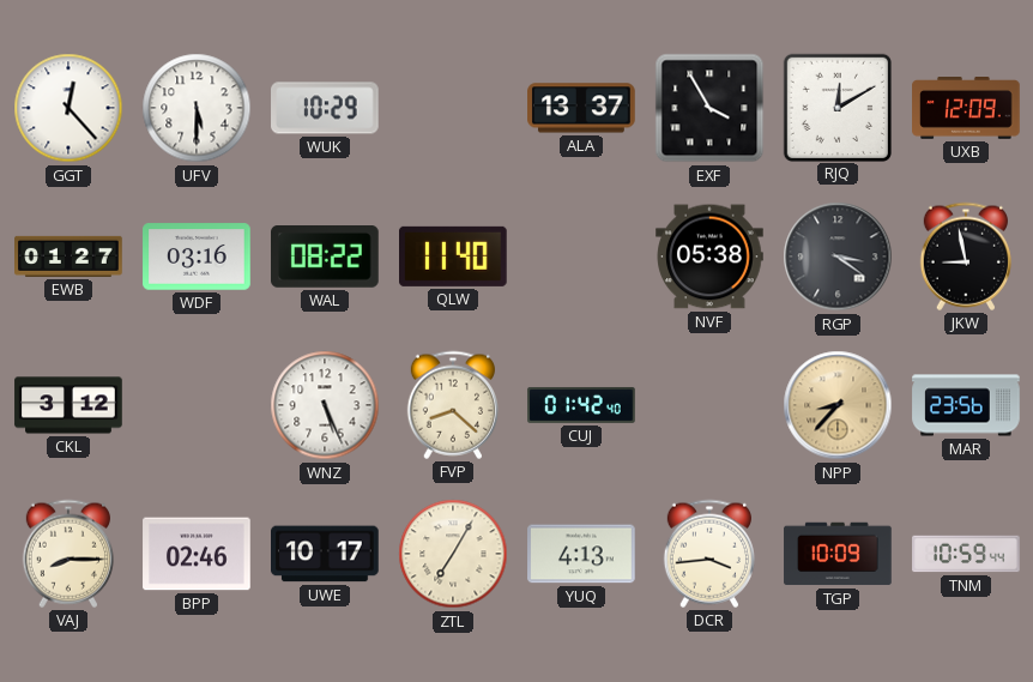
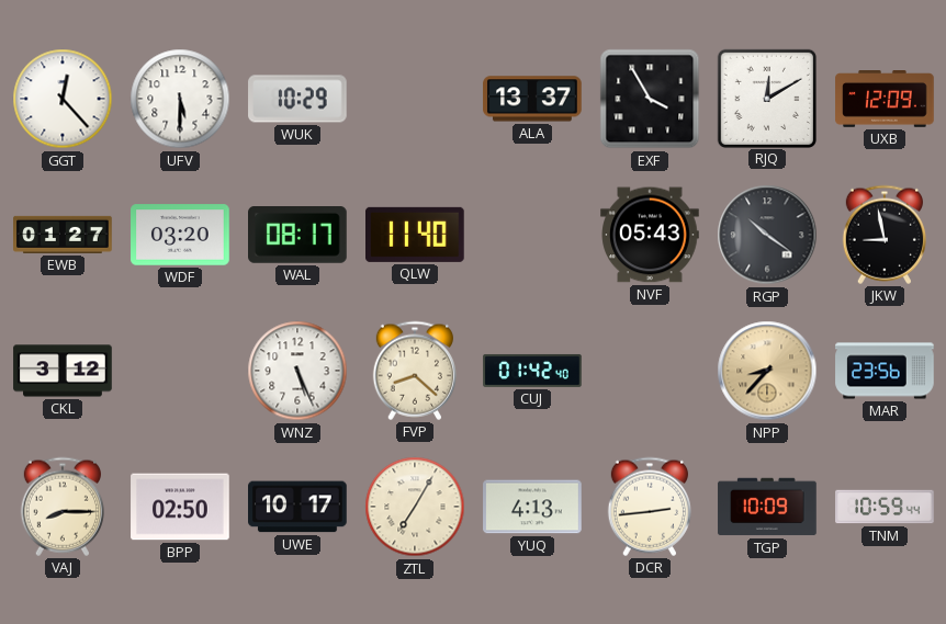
WDF: 03:16 -> 03:20
WAL: 08:22 -> 08:17
NVF: 05:38 -> 05:43
RGP: 3:21 -> 10:21
BPP: 02:46 -> 02:50
DCR: 3:44 -> 2:44
